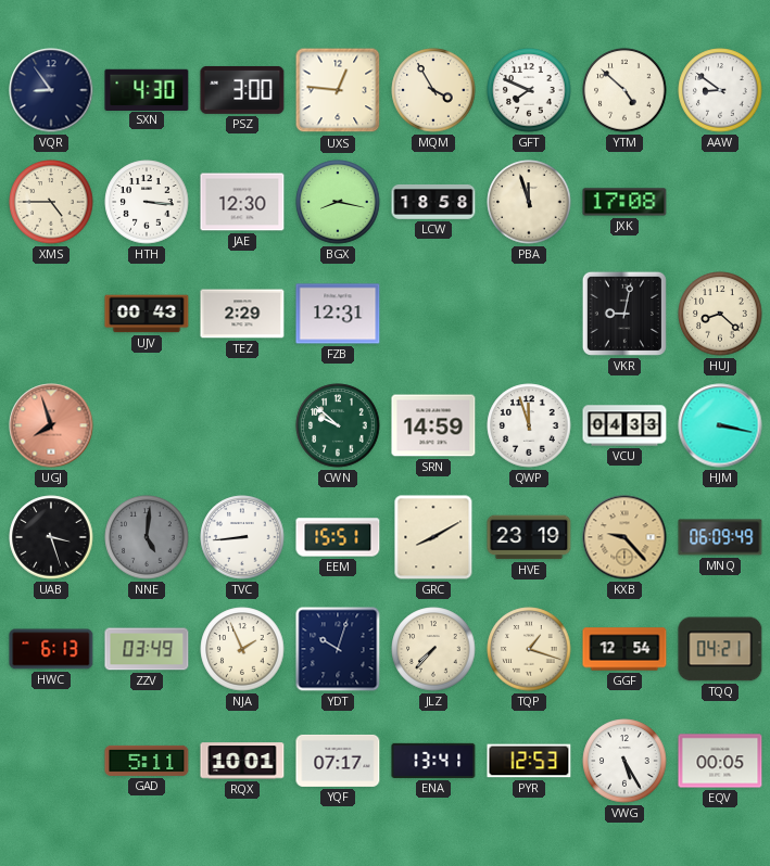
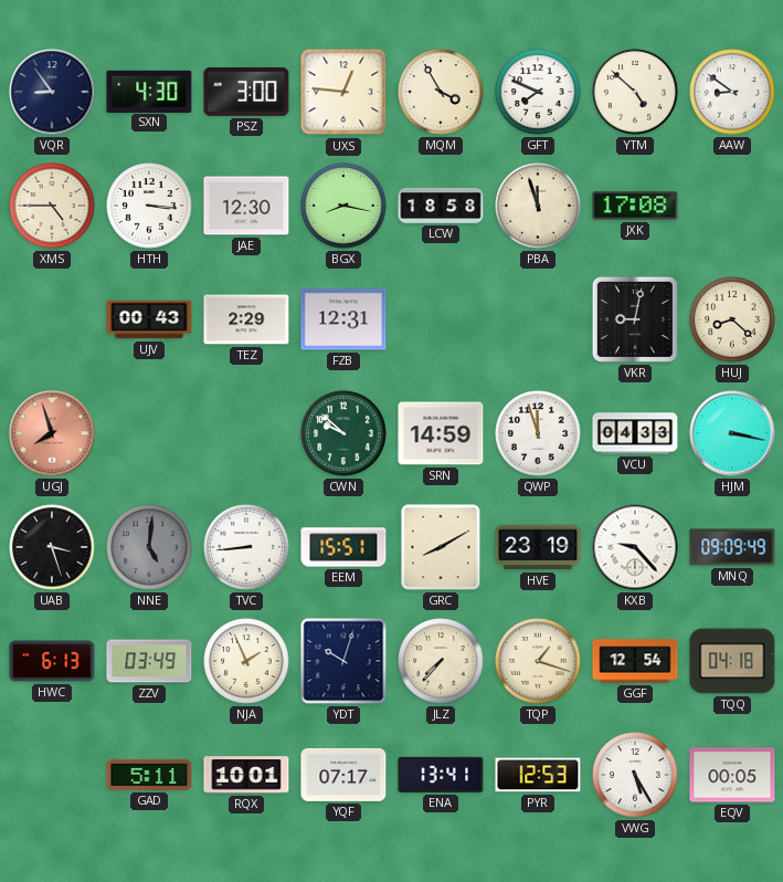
KXB dial: champagne -> white
MNQ: 06:09 -> 09:09
TQQ: 04:21 -> 04:18
